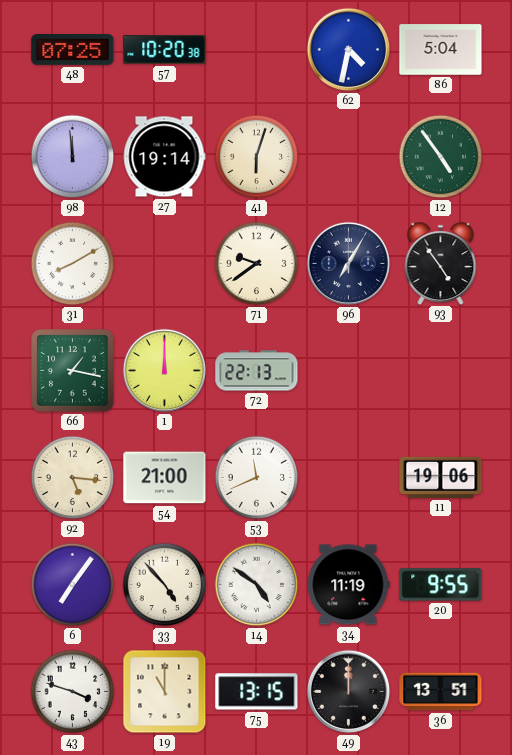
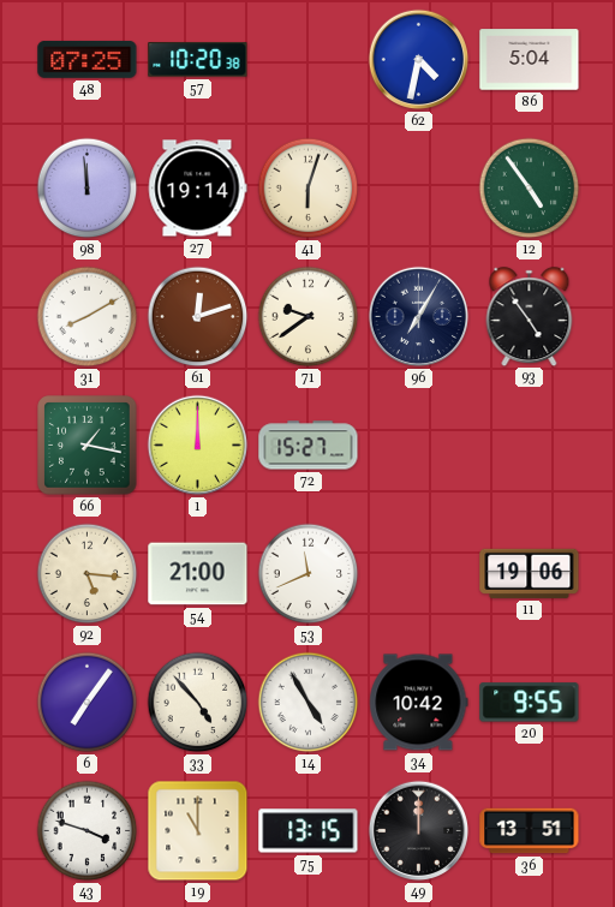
61: none -> 12:12
72: 22:13 -> 15:27
14: 4:51 -> 4:55
34: 11:19 -> 10:42
